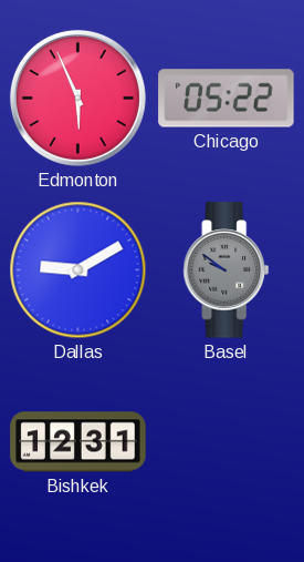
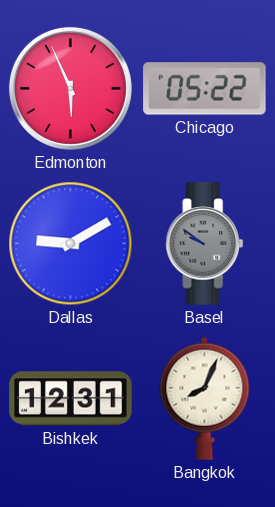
Bangkok: none -> 8:04
